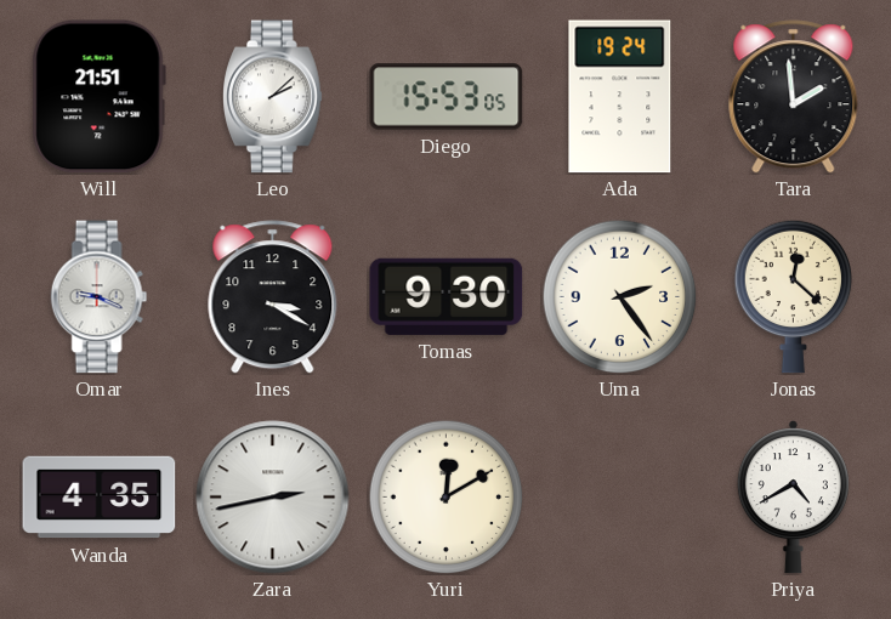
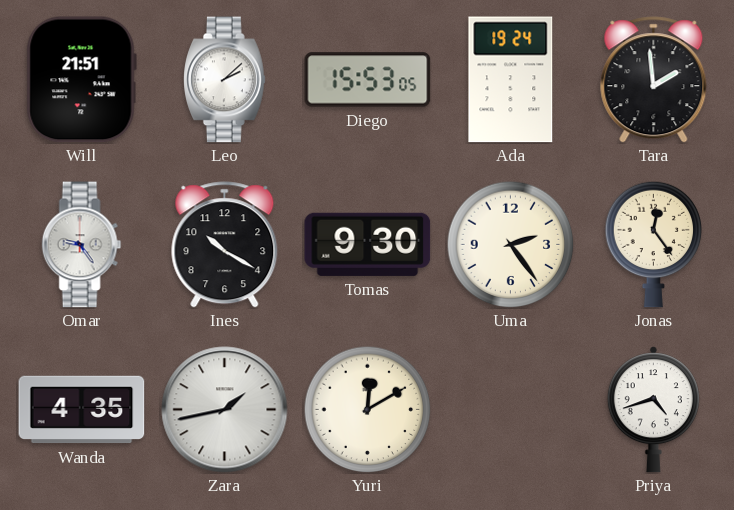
Omar: 9:19 -> 9:24
Ines: 3:20 -> 10:20
Jonas: 12:22 -> 12:24
Zara: 2:43 -> 1:43
Priya: 4:40 -> 4:42
